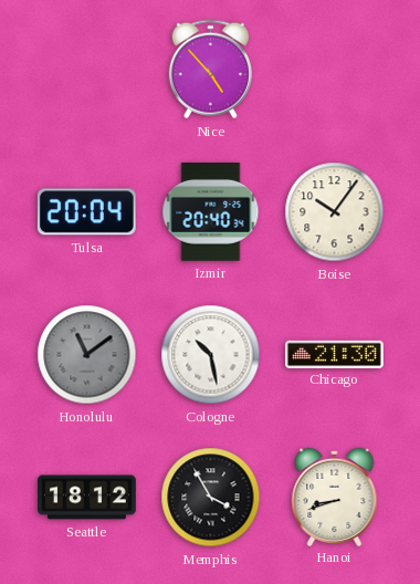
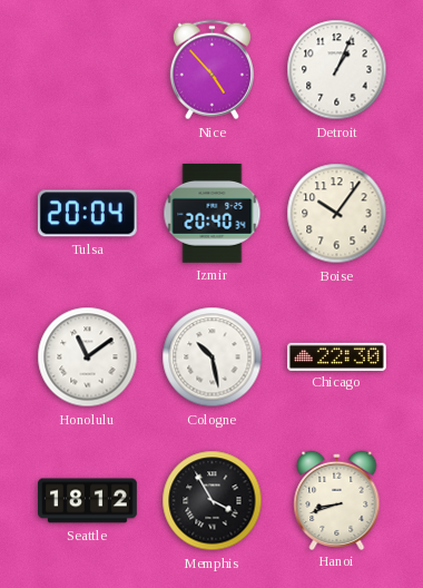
Detroit: none -> 1:04
Honolulu dial: grey -> white
Chicago: 21:30 -> 22:30
